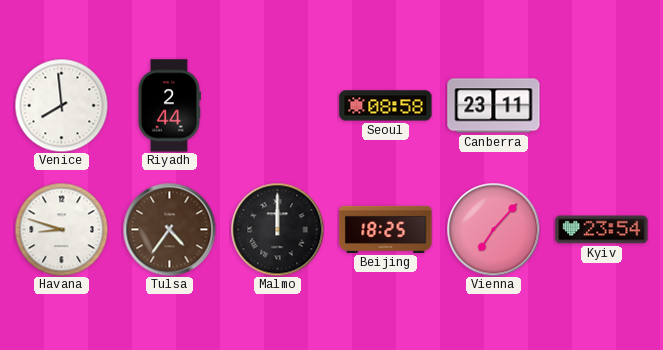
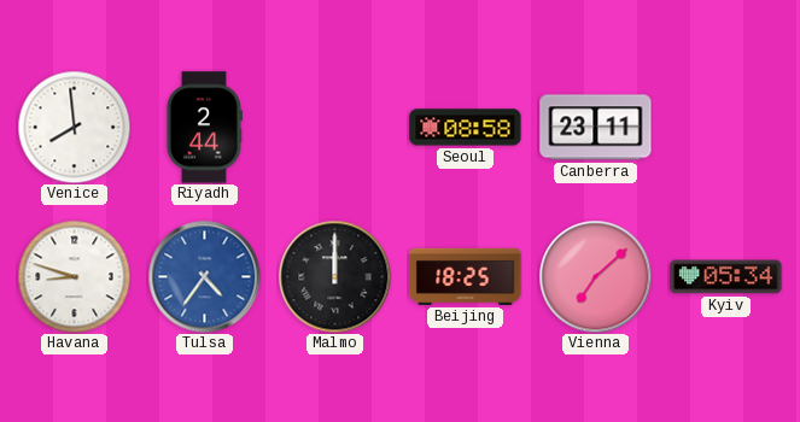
Tulsa dial: brown -> blue
Vienna: 7:07 -> 7:08
Kyiv: 23:54 -> 05:34
